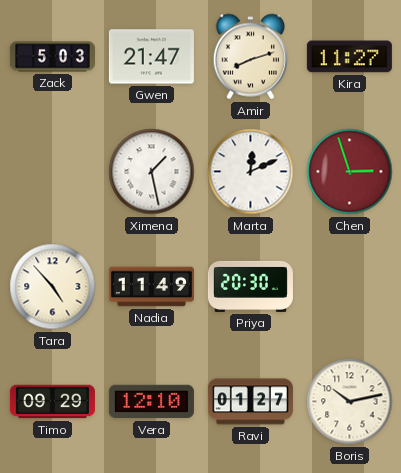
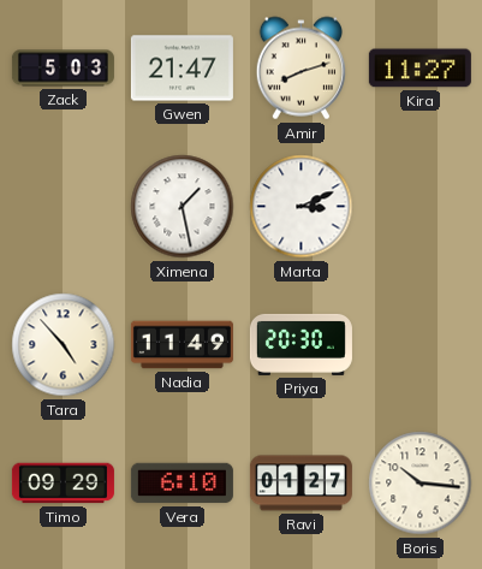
Marta: 12:11 -> 3:11
Chen: 2:57 -> none
Vera: 12:10 -> 6:10
Boris: 10:13 -> 10:16
